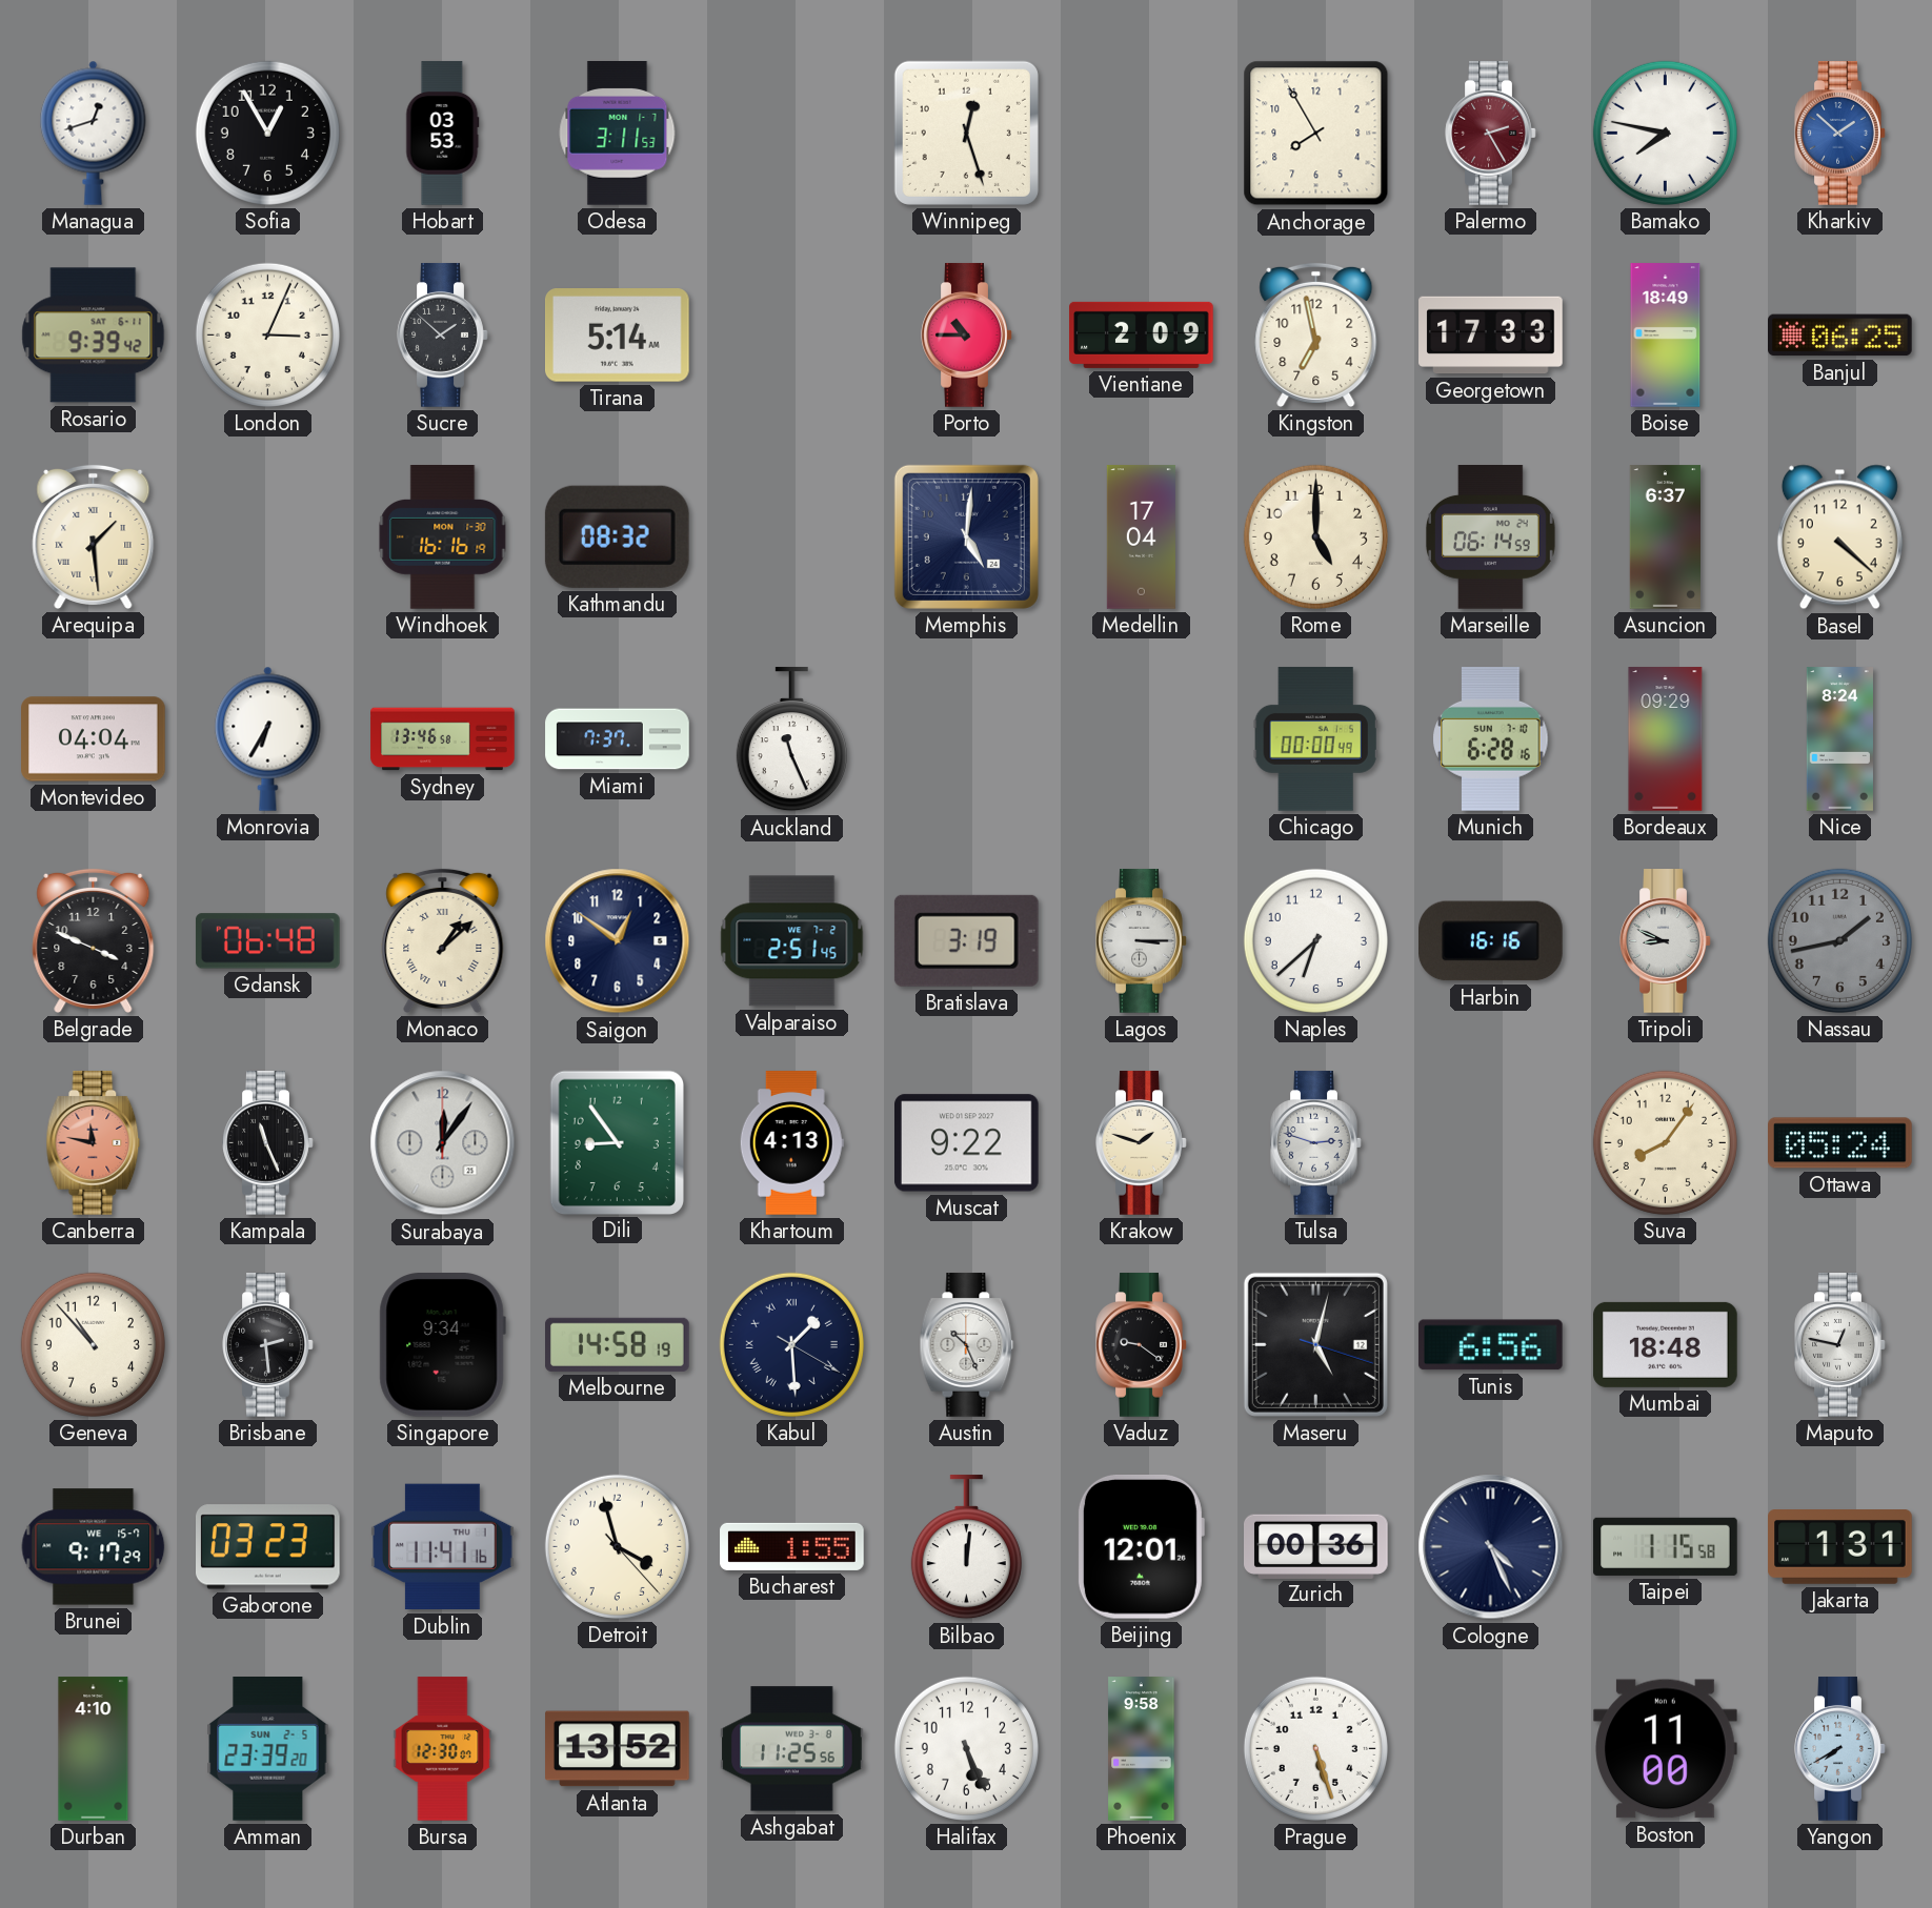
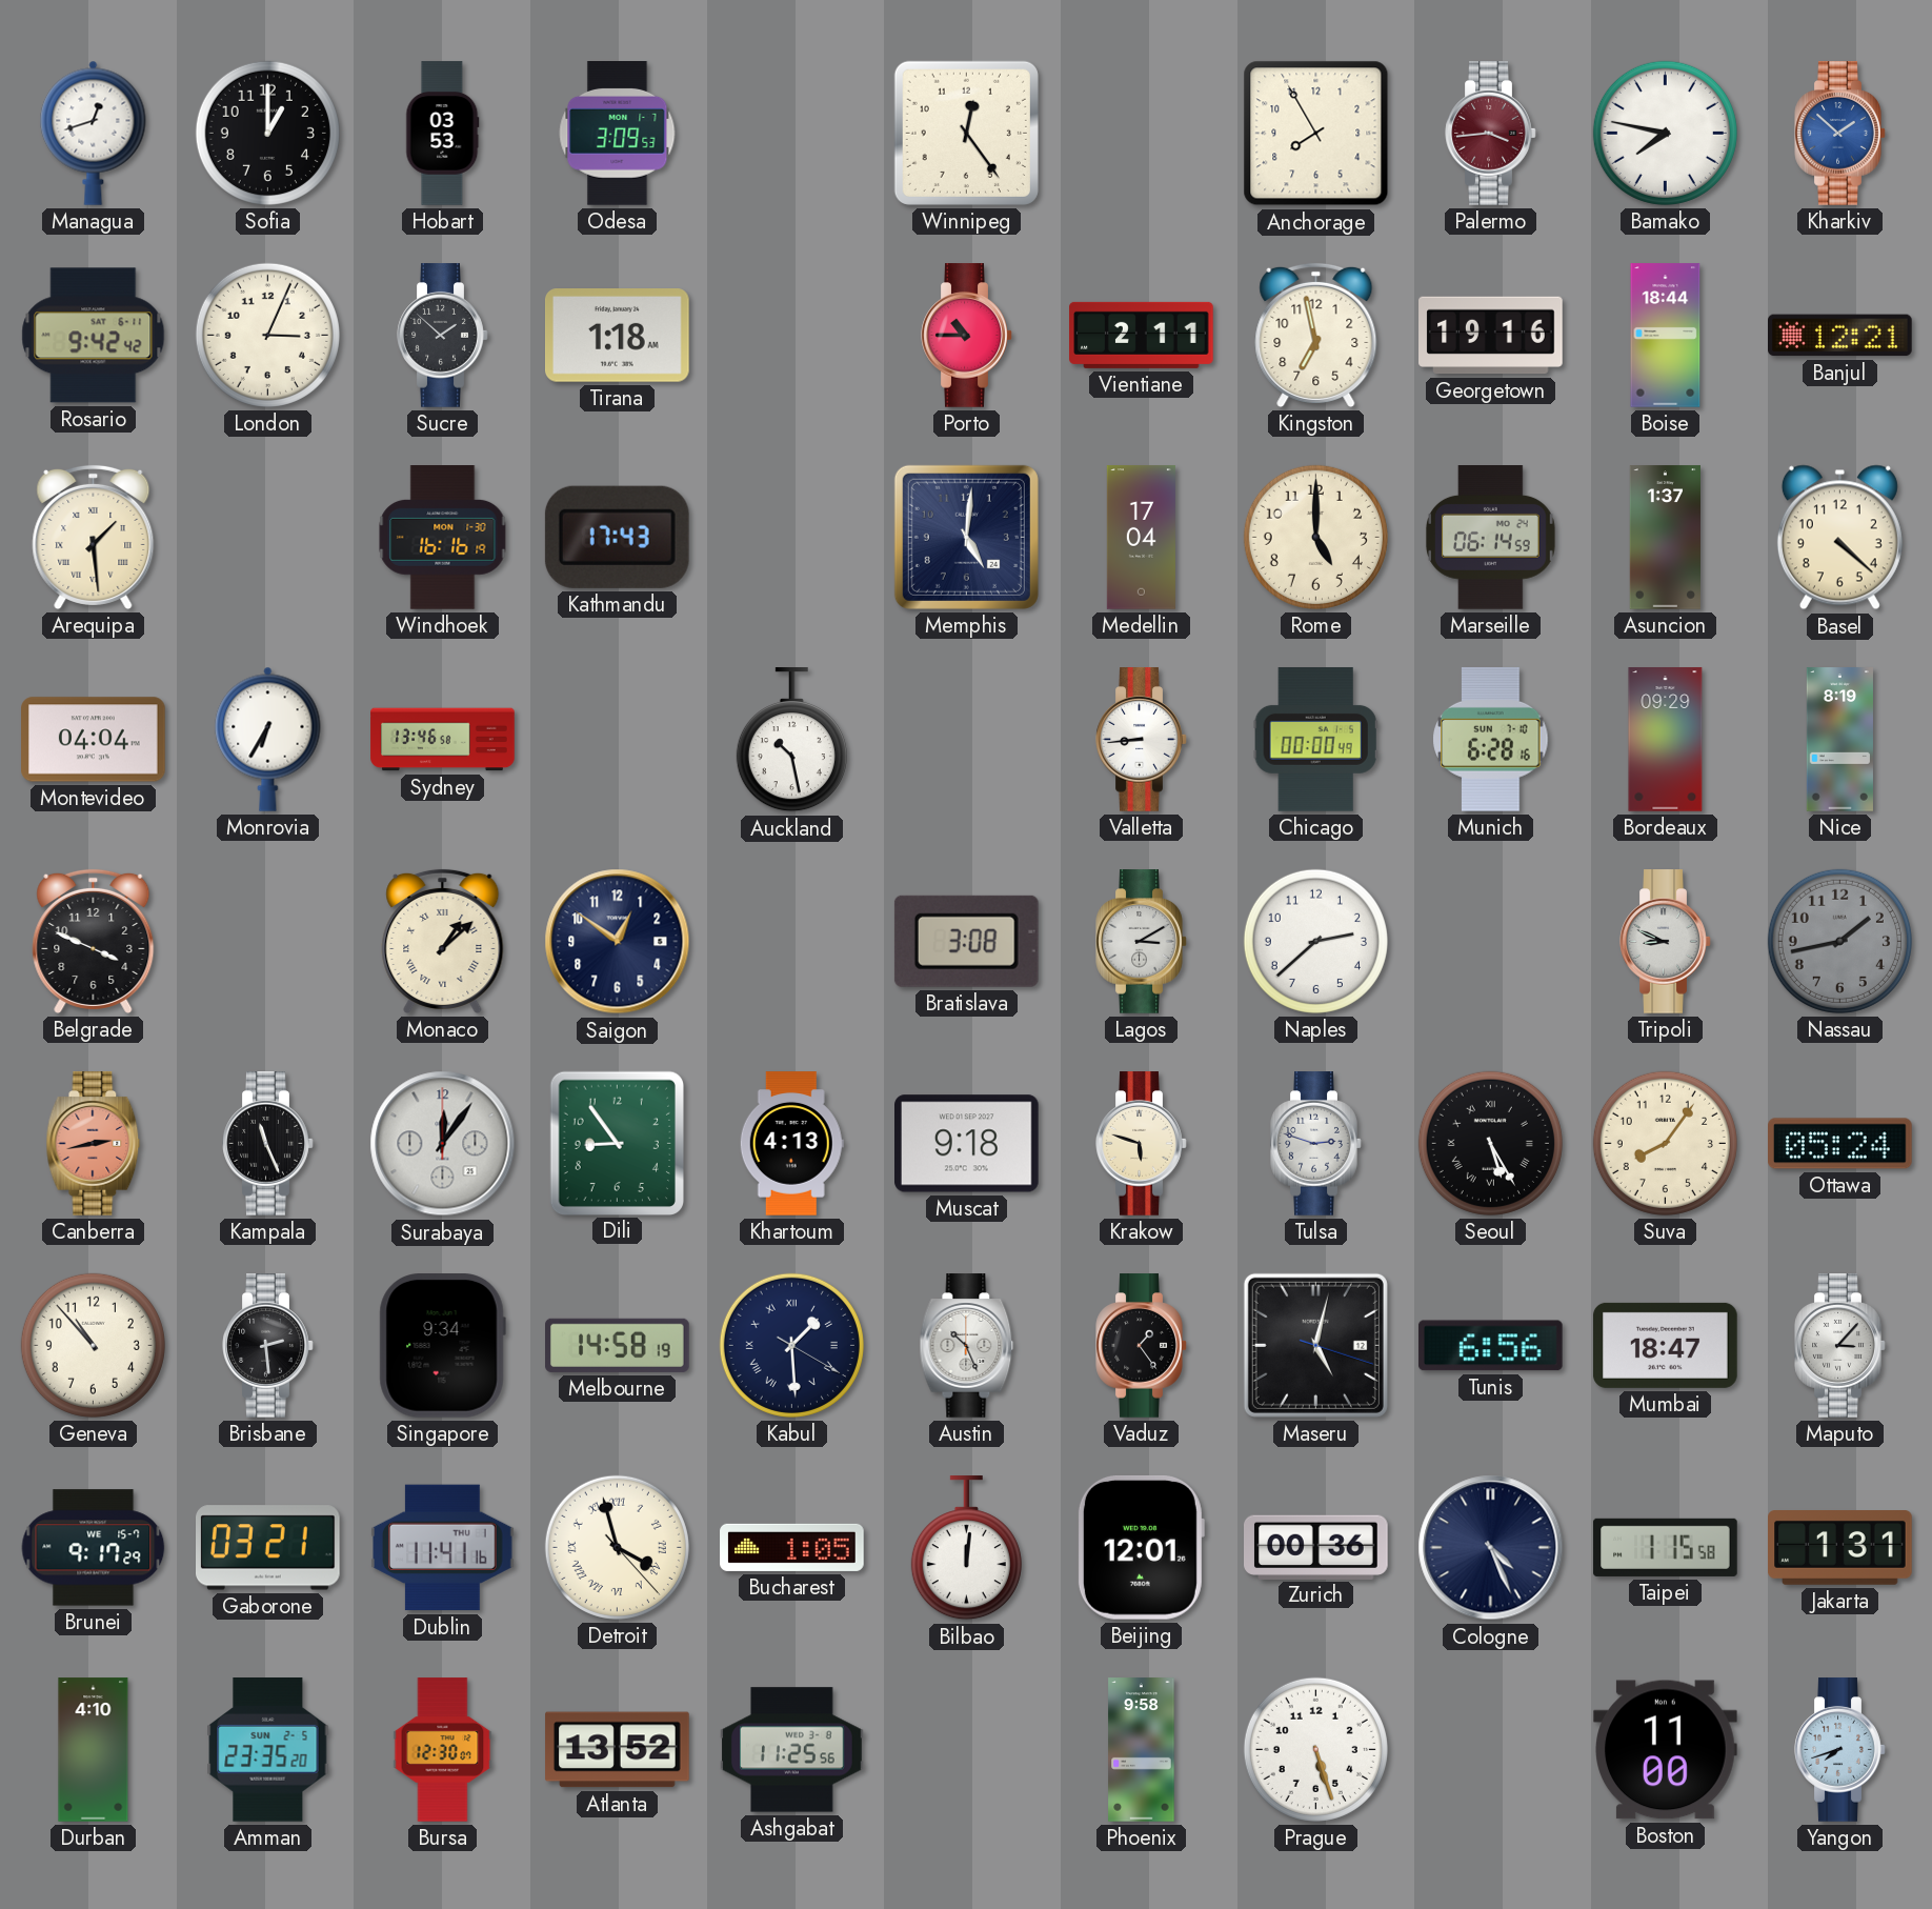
Sofia: 12:55 -> 1:00
Odesa: 3:11 -> 3:09
Winnipeg: 12:27 -> 12:24
Palermo: 2:25 -> 3:44
Rosario: 9:39 -> 9:42
Tirana: 5:14 -> 1:18
Vientiane: 2:09 -> 2:11
Georgetown: 17:33 -> 19:16
Boise: 18:49 -> 18:44
Banjul: 06:25 -> 12:21
Kathmandu: 08:32 -> 17:43
Asuncion: 6:37 -> 1:37
Miami: 7:37 -> none
Auckland: 11:26 -> 10:28
Valletta: none -> 8:44
Nice: 8:24 -> 8:19
Gdansk: 06:48 -> none
Valparaiso: 2:51 -> none
Bratislava: 3:19 -> 3:08
Lagos: 3:15 -> 3:10
Naples: 6:38 -> 2:38
Harbin: 16:16 -> none
Canberra: 11:47 -> 2:43
Muscat: 9:22 -> 9:18
Krakow: 1:48 -> 5:48
Seoul: none -> 5:25
Vaduz: 9:21 -> 1:24
Mumbai: 18:48 -> 18:47
Maputo: 12:47 -> 3:07
Gaborone: 03:23 -> 03:21
Detroit numerals: Arabic -> Roman
Bucharest: 1:55 -> 1:05
Amman: 23:39 -> 23:35
Halifax: 5:26 -> none
Yangon: 7:40 -> 7:42
